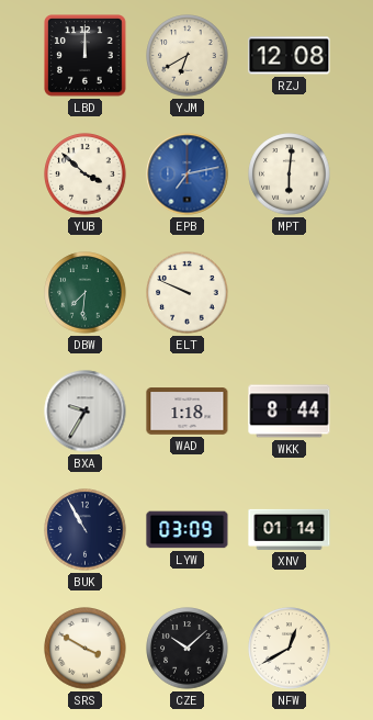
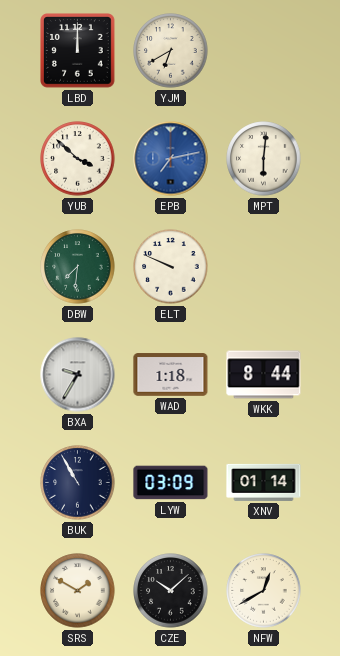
RZJ: 12:08 -> none
SRS: 3:50 -> 1:50
